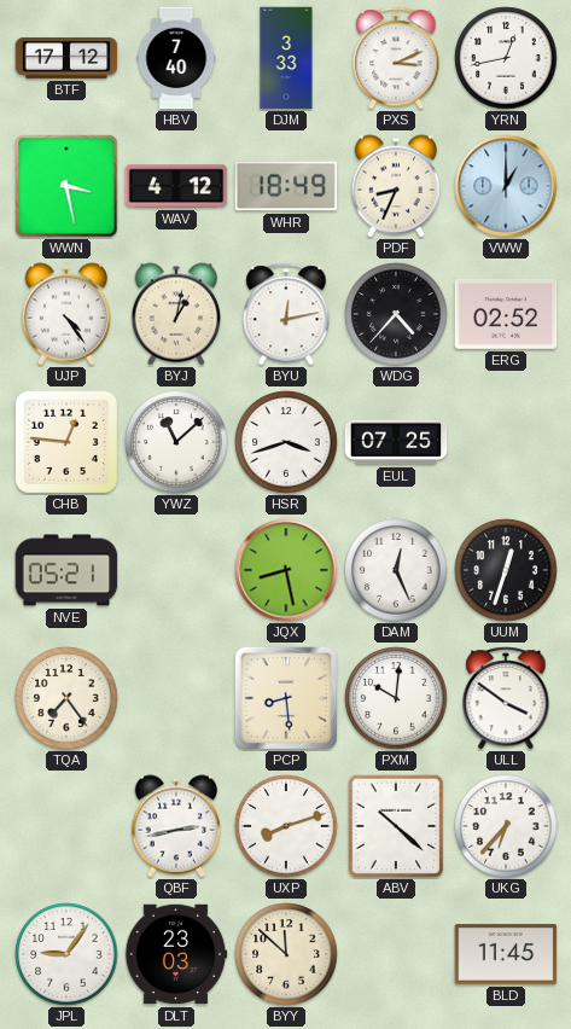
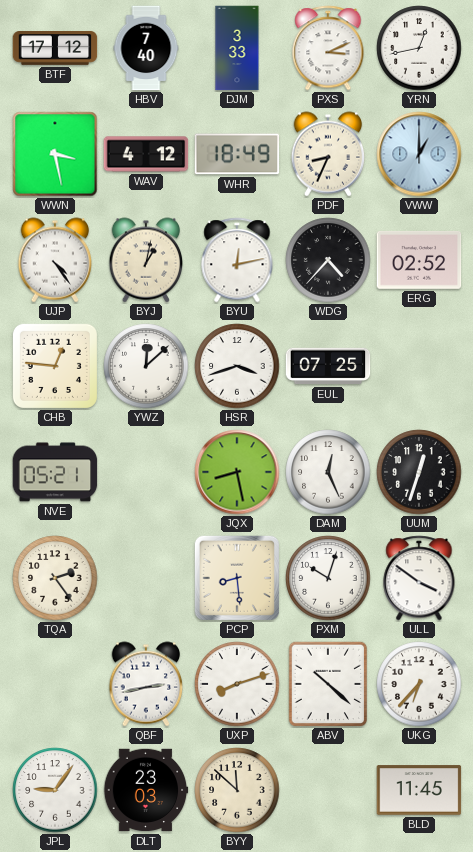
YWZ: 11:08 -> 12:08
TQA: 7:24 -> 2:24
PXM: 10:01 -> 10:03
